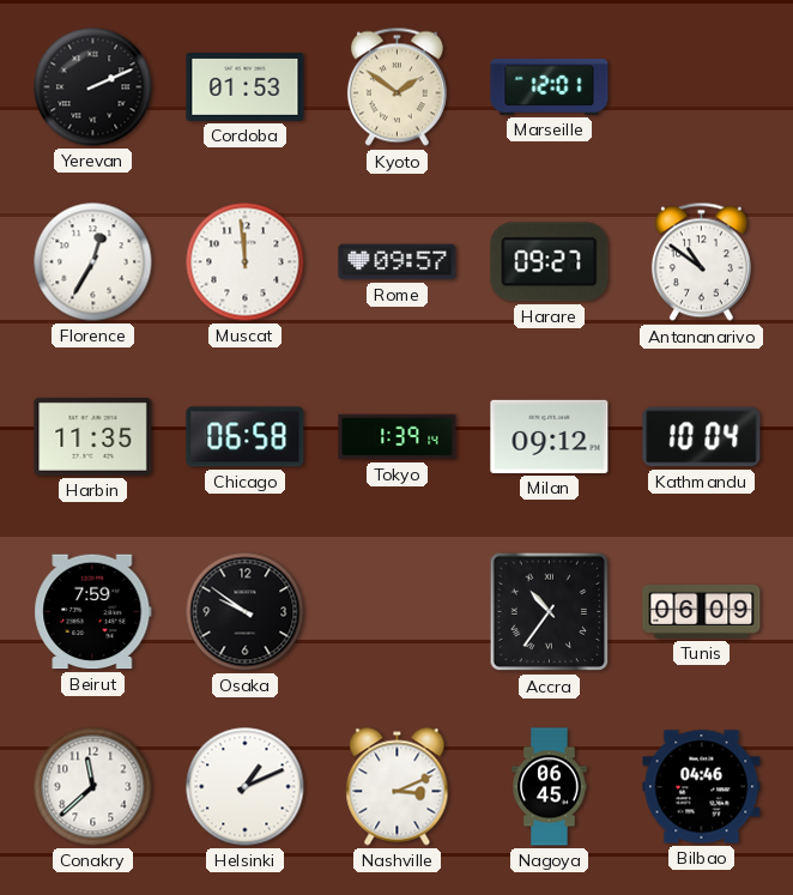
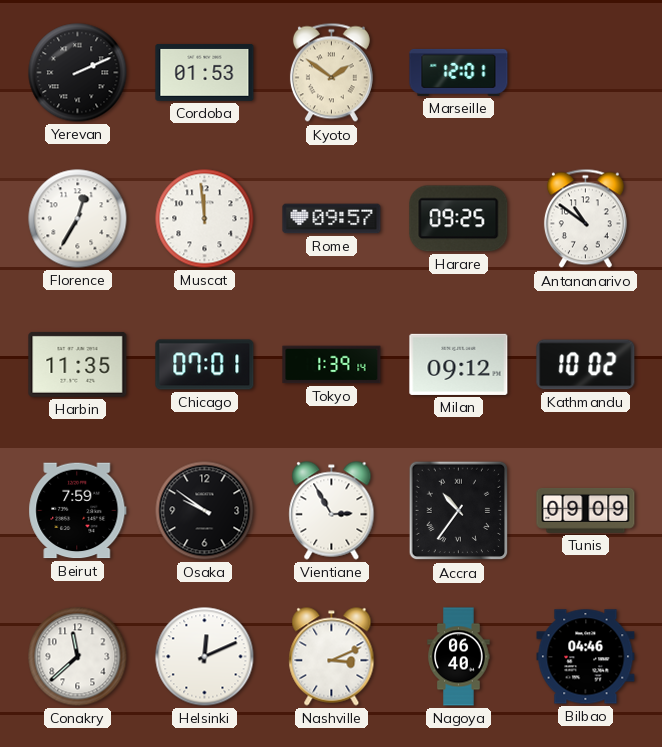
Harare: 09:27 -> 09:25
Chicago: 06:58 -> 07:01
Kathmandu: 10:04 -> 10:02
Vientiane: none -> 2:55
Tunis: 06:09 -> 09:09
Helsinki: 1:11 -> 12:11
Nagoya: 06:45 -> 06:40
